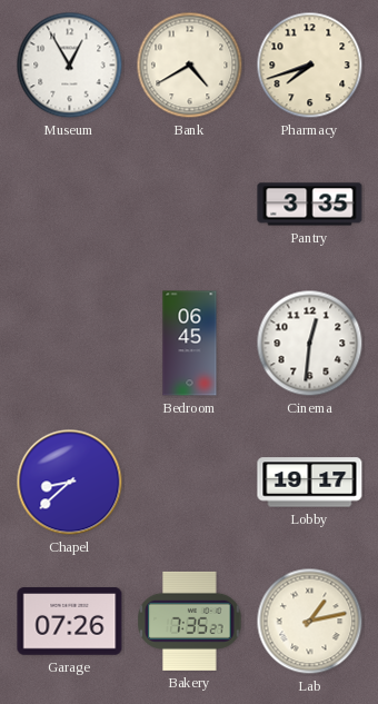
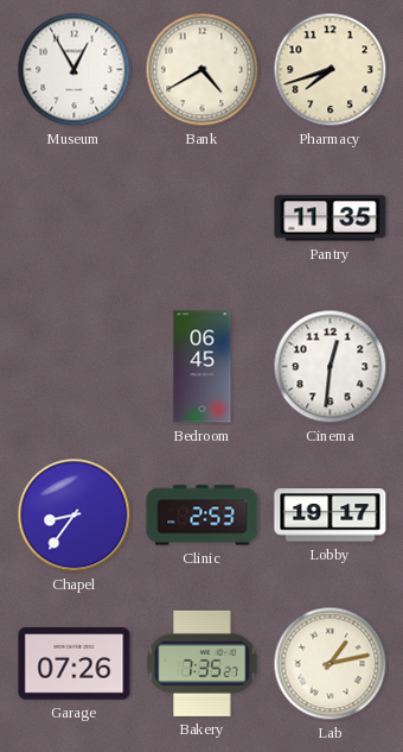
Pantry: 3:35 -> 11:35
Chapel: 8:38 -> 8:36
Clinic: none -> 2:53
